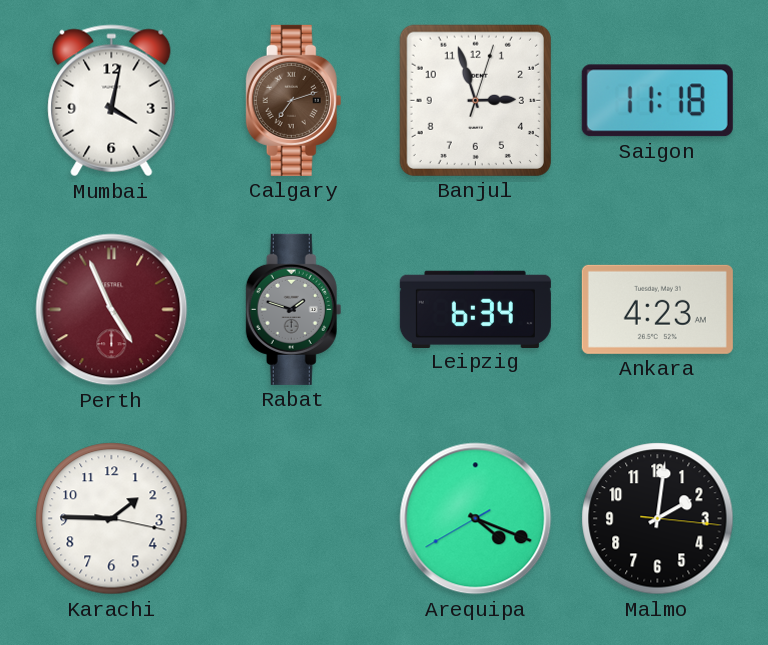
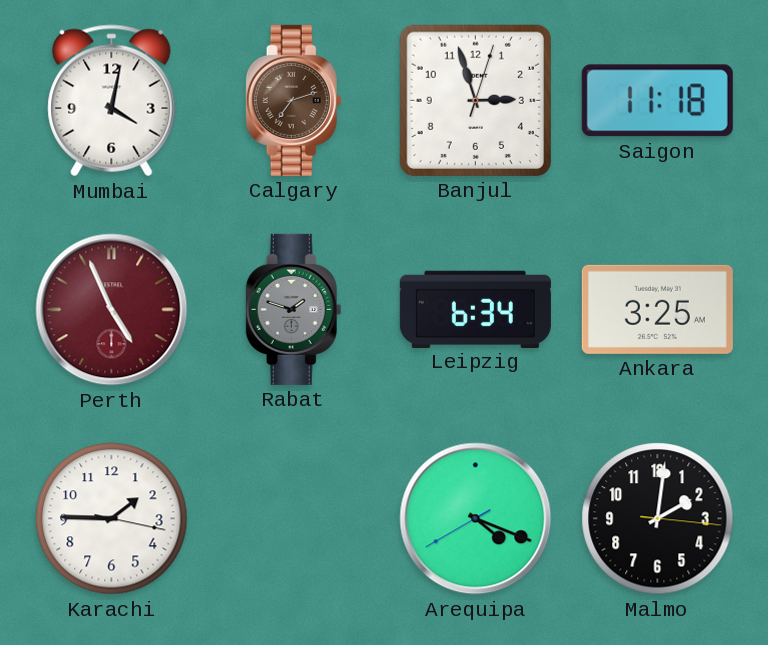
Ankara: 4:23 -> 3:25
